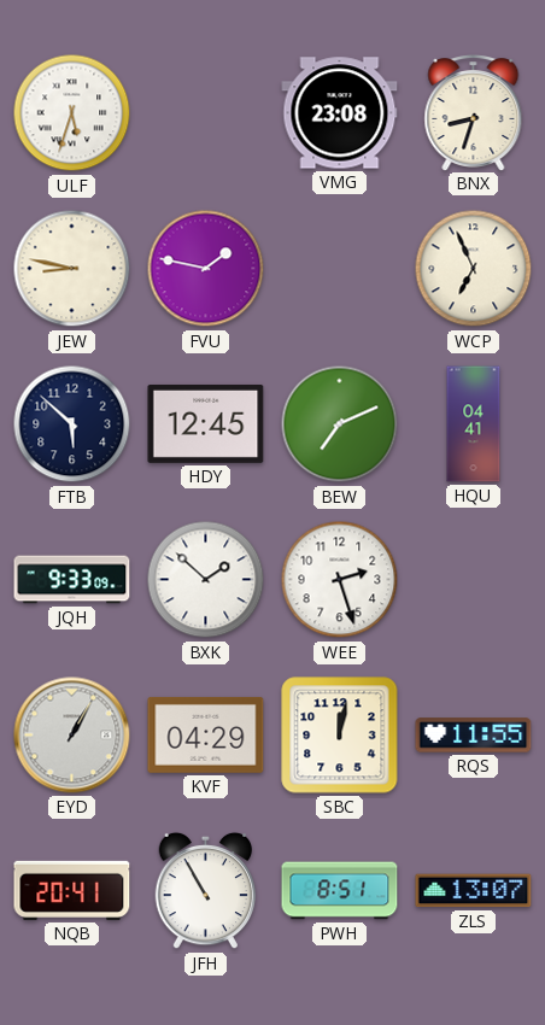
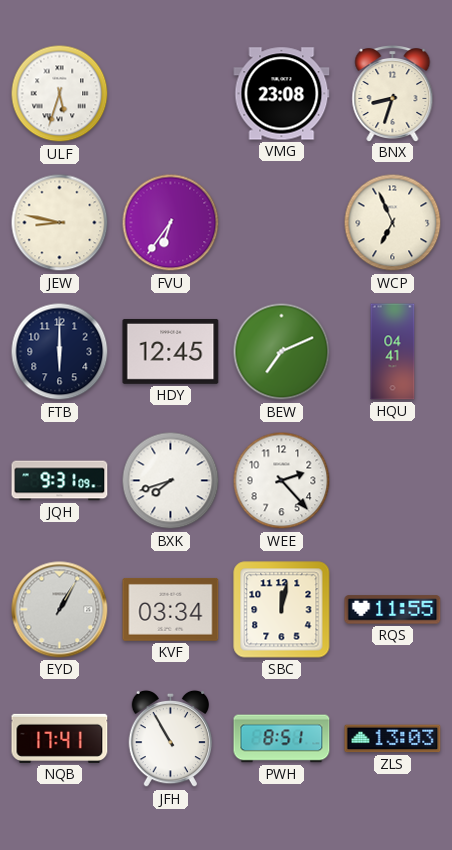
FVU: 1:47 -> 6:36
FTB: 5:52 -> 6:00
JQH: 9:33 -> 9:31
BXK: 1:52 -> 7:42
WEE: 2:27 -> 2:23
KVF: 04:29 -> 03:34
NQB: 20:41 -> 17:41
ZLS: 13:07 -> 13:03
